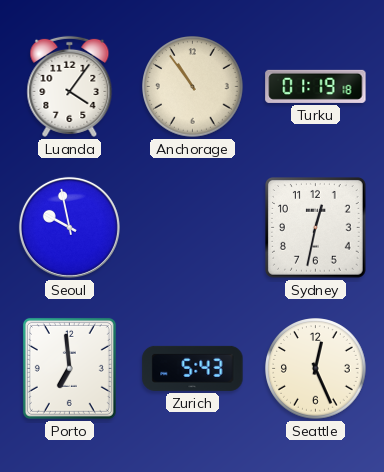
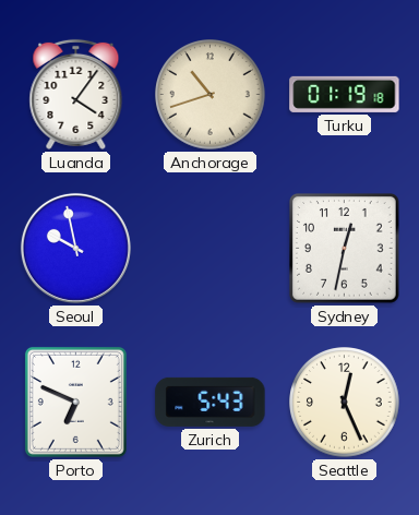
Anchorage: 10:54 -> 10:42
Porto: 6:59 -> 6:49
